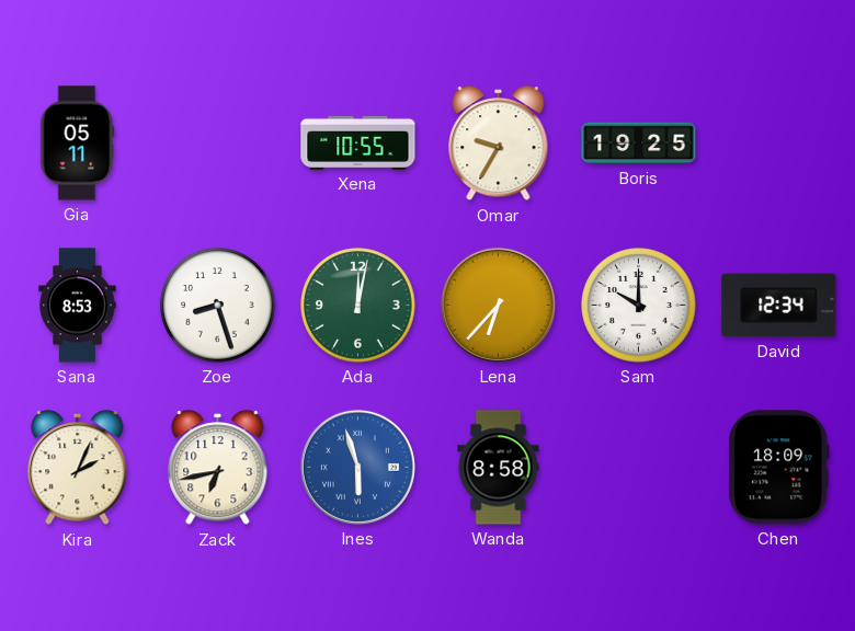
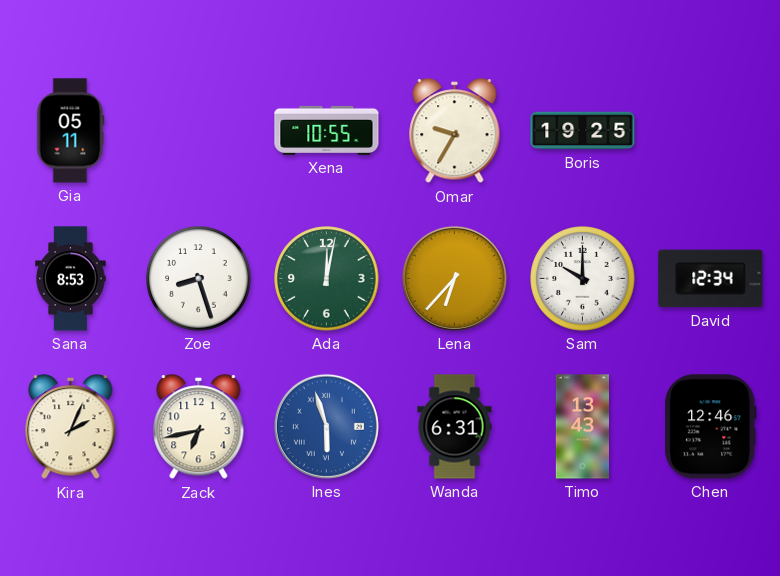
Wanda: 8:58 -> 6:31
Timo: none -> 13:43
Chen: 18:09 -> 12:46
